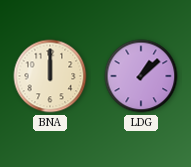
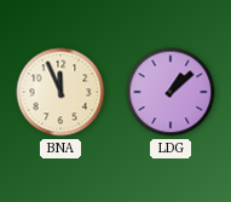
BNA: 12:00 -> 11:56
